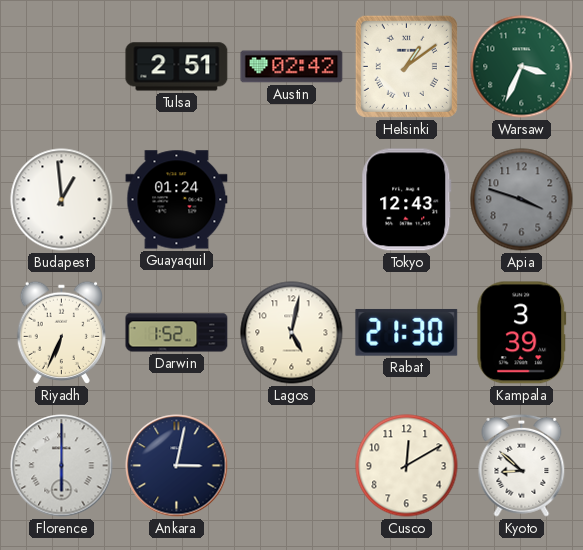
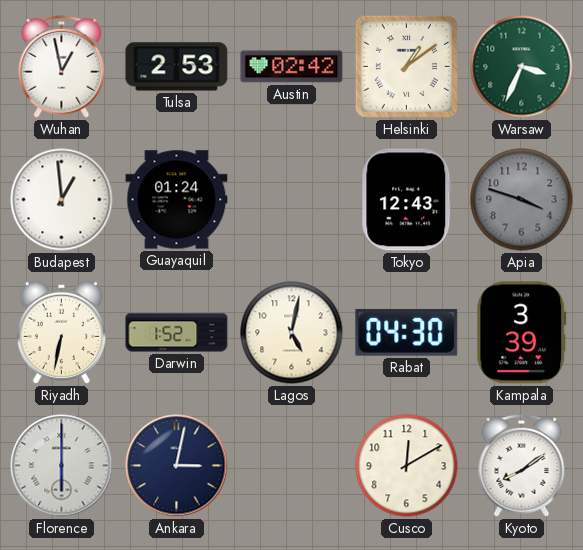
Wuhan: none -> 12:58
Tulsa: 2:51 -> 2:53
Riyadh: 6:34 -> 6:32
Rabat: 21:30 -> 04:30
Kyoto: 8:52 -> 8:09
